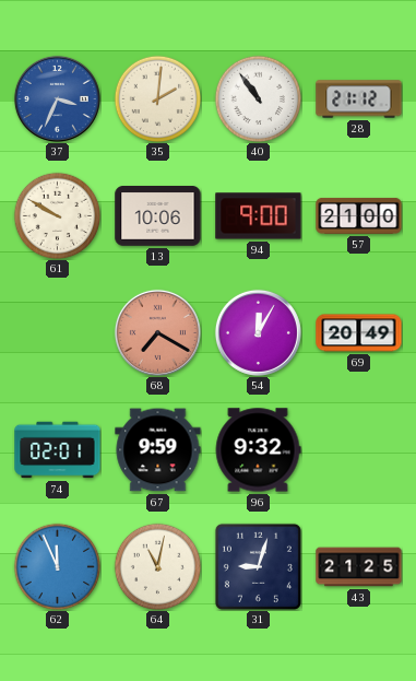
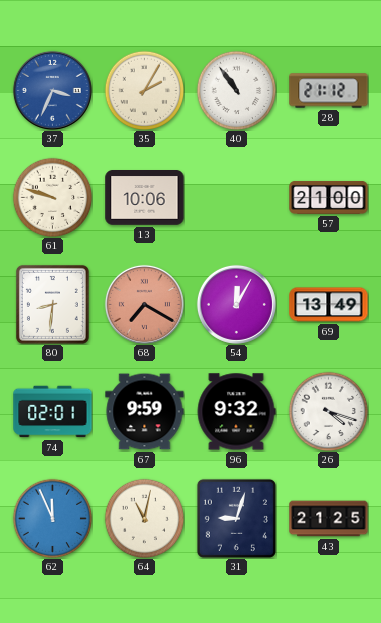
35: 2:01 -> 2:05
61: 9:50 -> 9:48
94: 9:00 -> none
80: none -> 8:31
69: 20:49 -> 13:49
26: none -> 4:18
